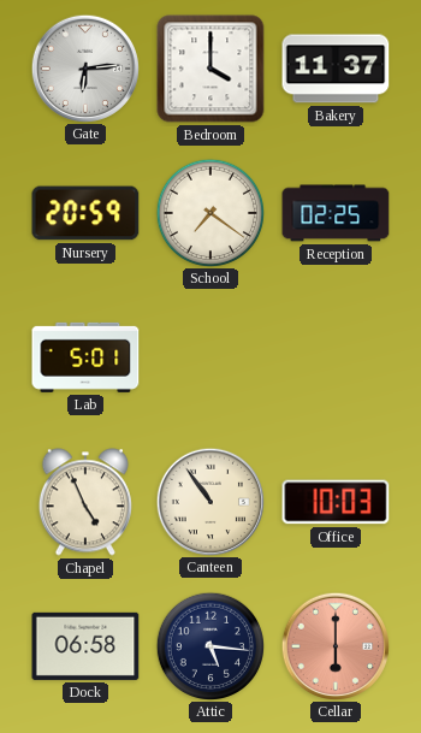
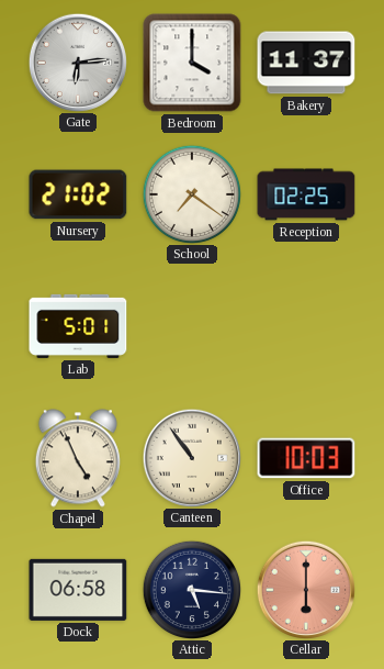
Nursery: 20:59 -> 21:02
